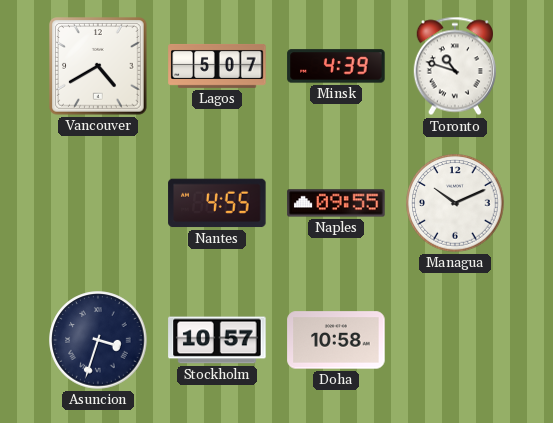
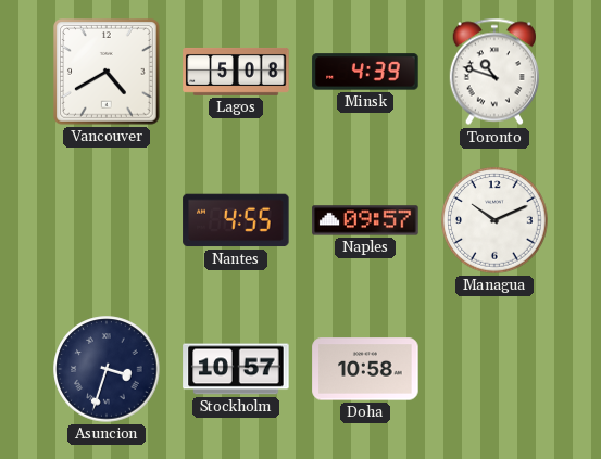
Lagos: 5:07 -> 5:08
Naples: 09:55 -> 09:57
